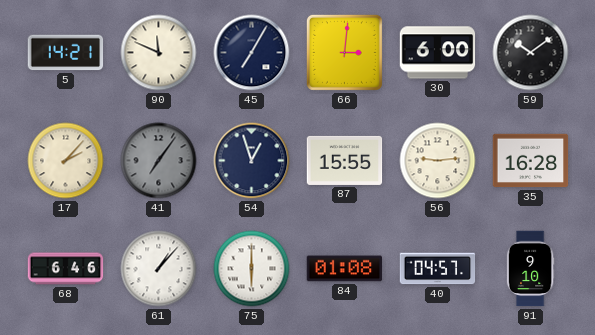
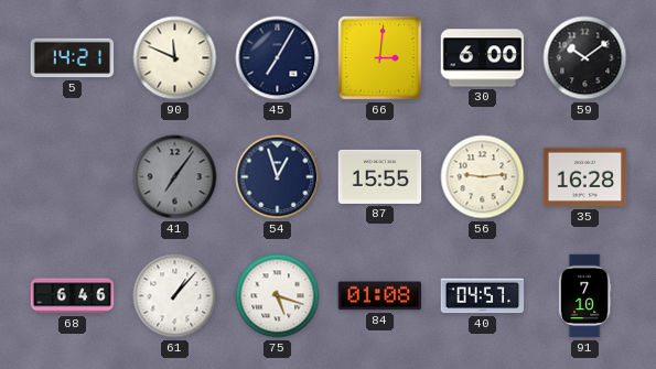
17: 2:07 -> none
75: 6:00 -> 5:18
91: 9:10 -> 7:10
